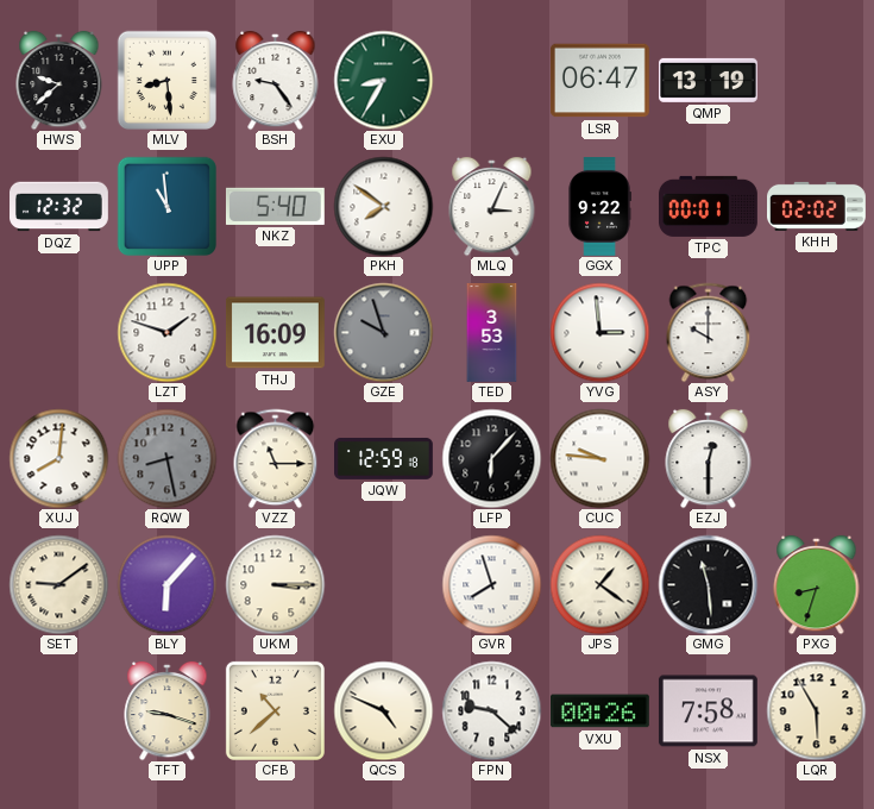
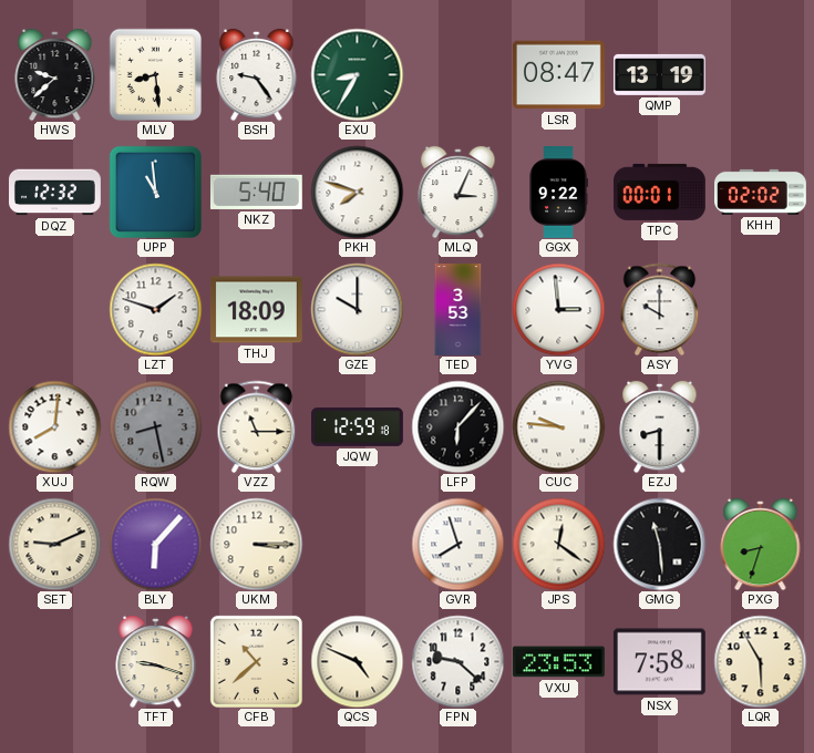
LSR: 06:47 -> 08:47
PKH: 7:51 -> 7:48
THJ: 16:09 -> 18:09
GZE: 9:57 -> 10:00
GZE dial: grey -> white
EZJ: 12:30 -> 8:30
SET: 9:09 -> 9:11
JPS: 1:21 -> 12:21
VXU: 00:26 -> 23:53
